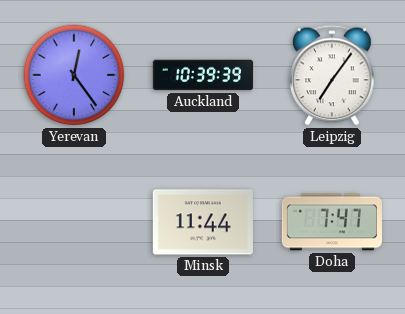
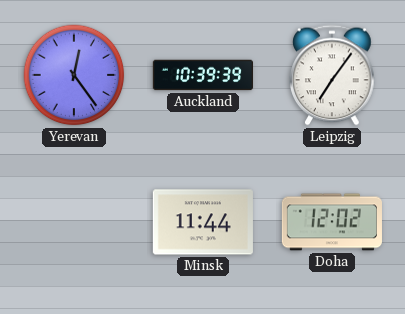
Doha: 7:47 -> 12:02
